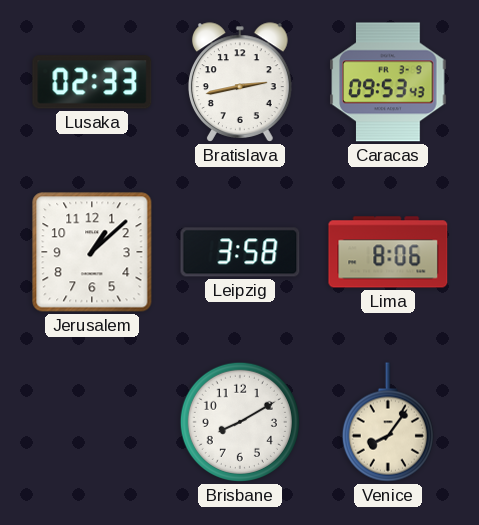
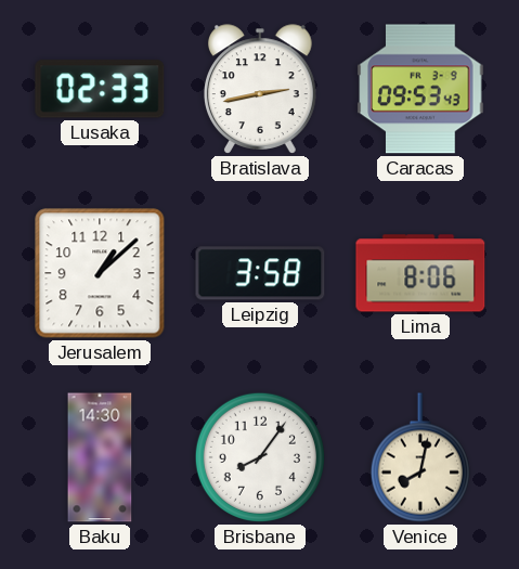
Baku: none -> 14:30
Brisbane: 8:10 -> 8:06
Venice: 8:06 -> 8:02
